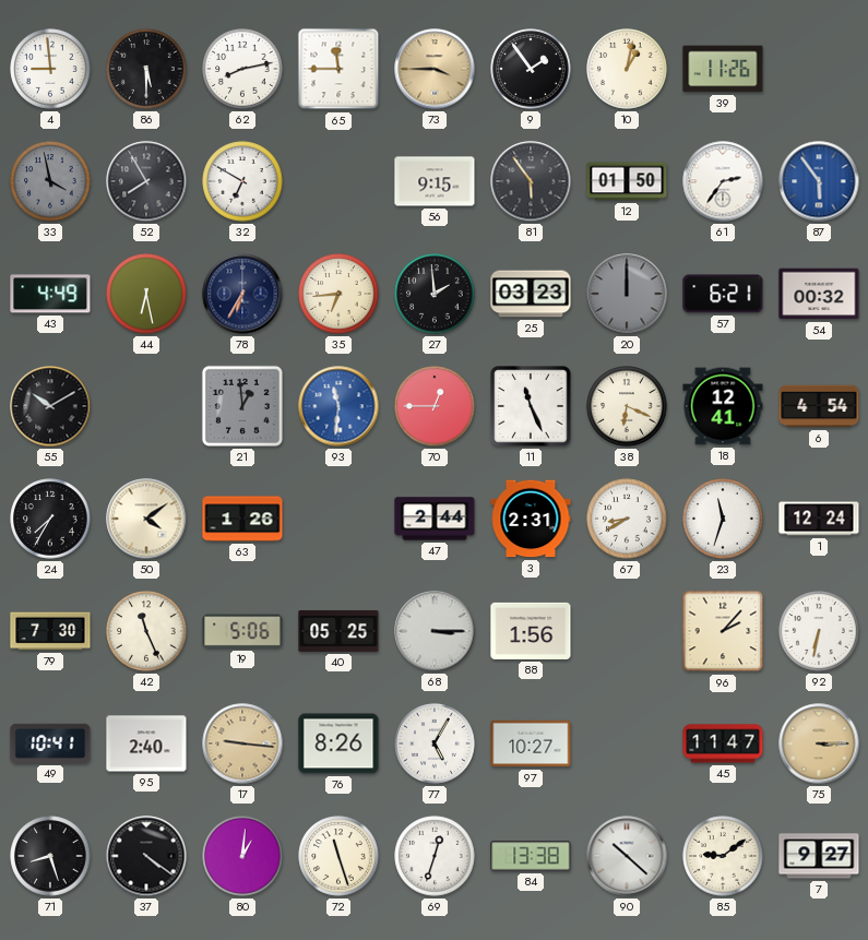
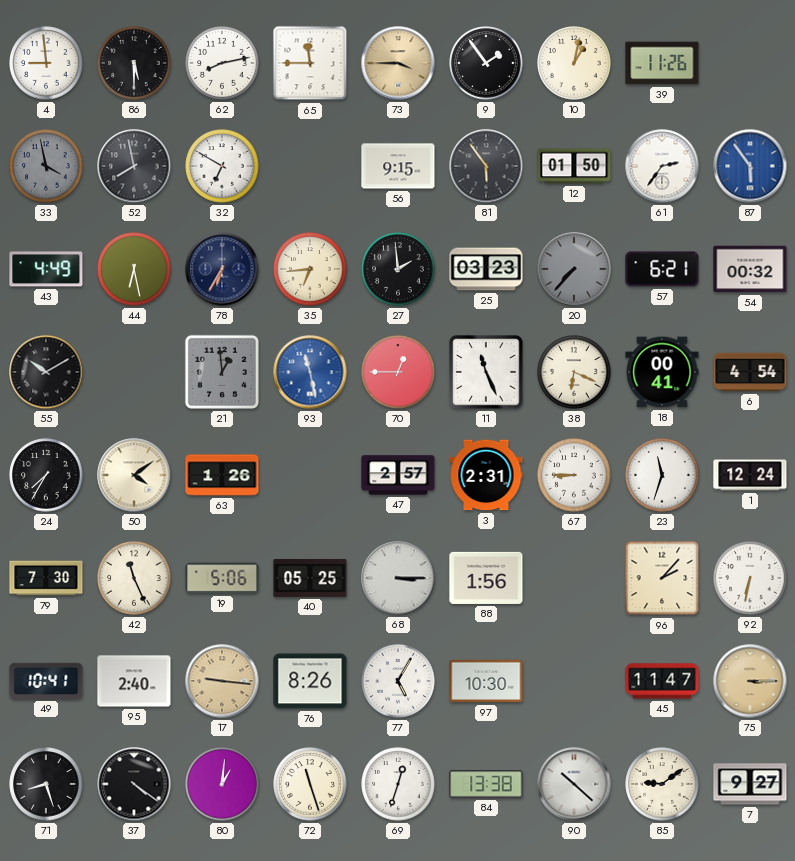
52: 7:55 -> 7:58
20: 12:00 -> 7:37
93: 11:31 -> 11:28
18: 12:41 -> 00:41
47: 2:44 -> 2:57
67: 8:40 -> 8:45
97: 10:27 -> 10:30
